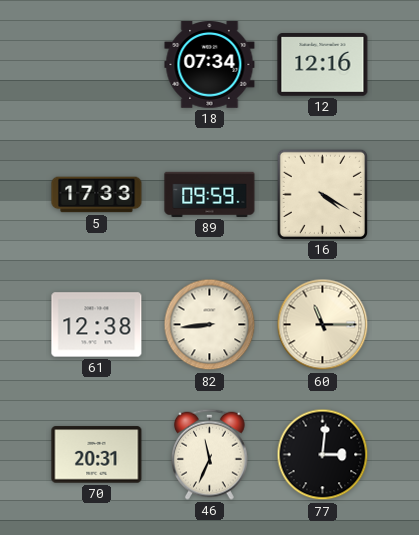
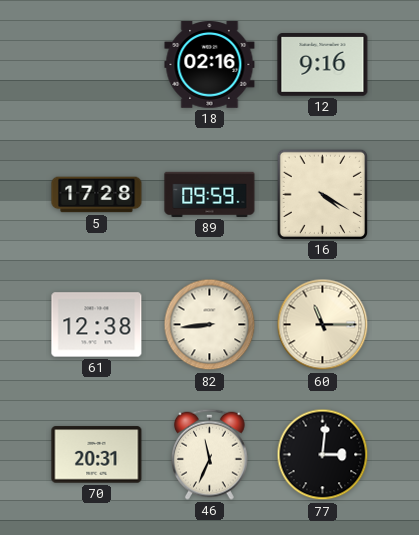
18: 07:34 -> 02:16
12: 12:16 -> 9:16
5: 17:33 -> 17:28
